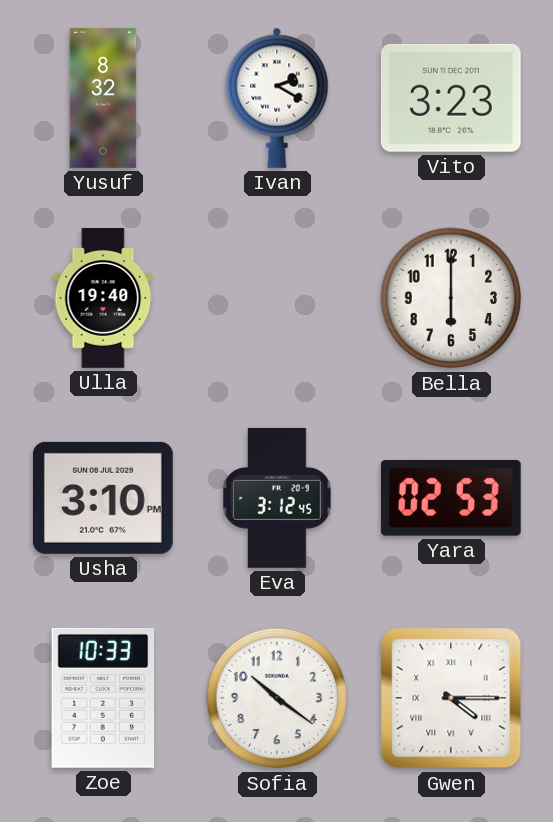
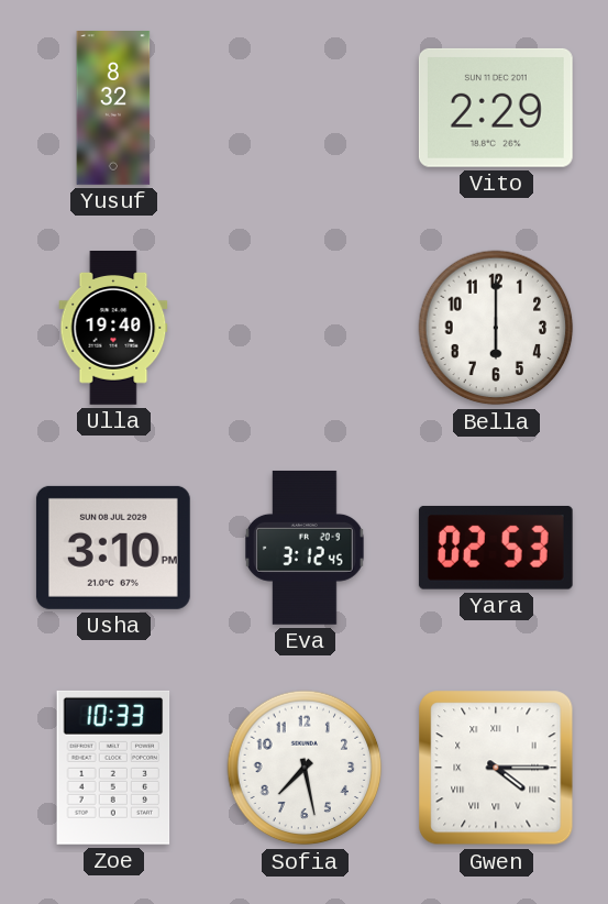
Ivan: 2:20 -> none
Vito: 3:23 -> 2:29
Sofia: 10:21 -> 7:28
